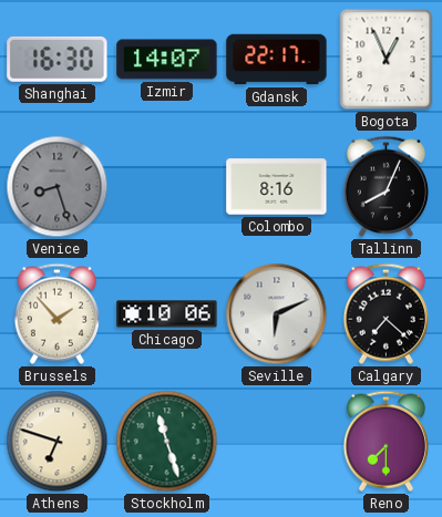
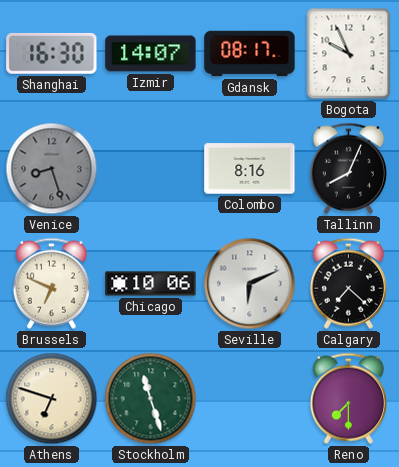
Gdansk: 22:17 -> 08:17
Bogota: 12:56 -> 9:56
Brussels: 1:53 -> 6:49
